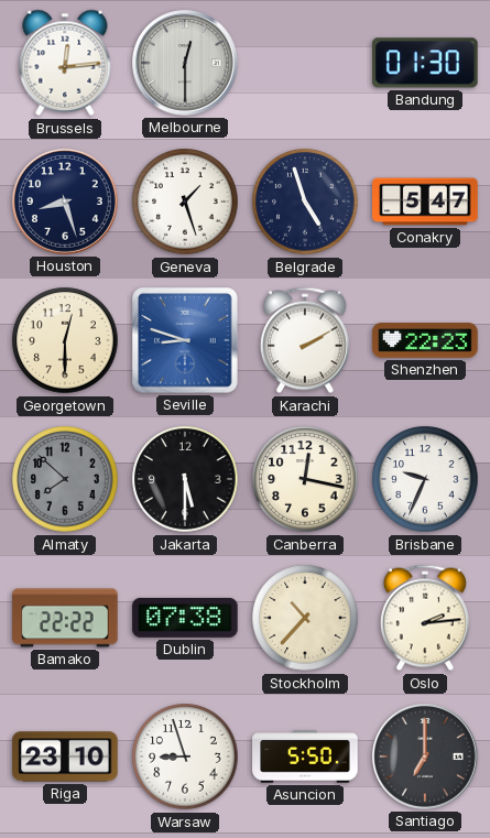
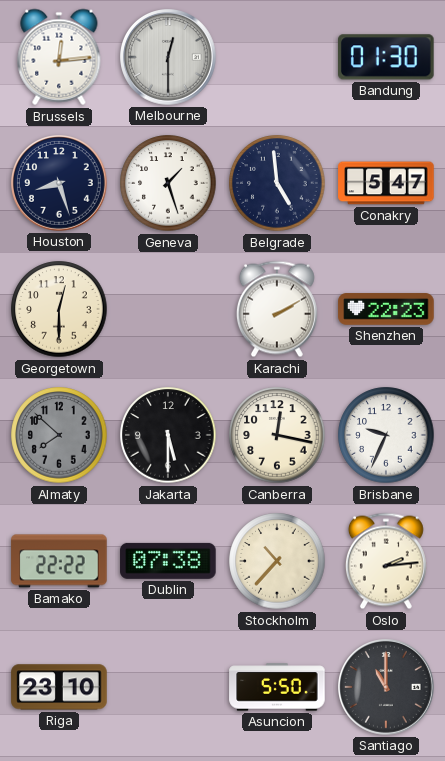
Belgrade: 4:57 -> 4:59
Seville: 8:48 -> none
Warsaw: 8:57 -> none
Santiago: 7:00 -> 11:00
